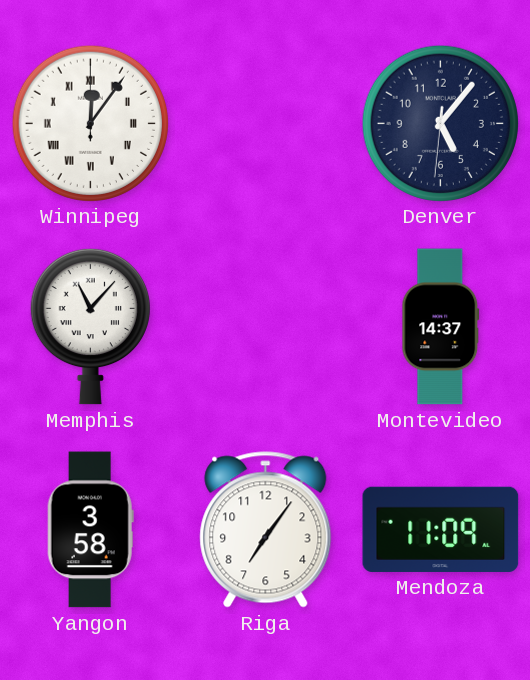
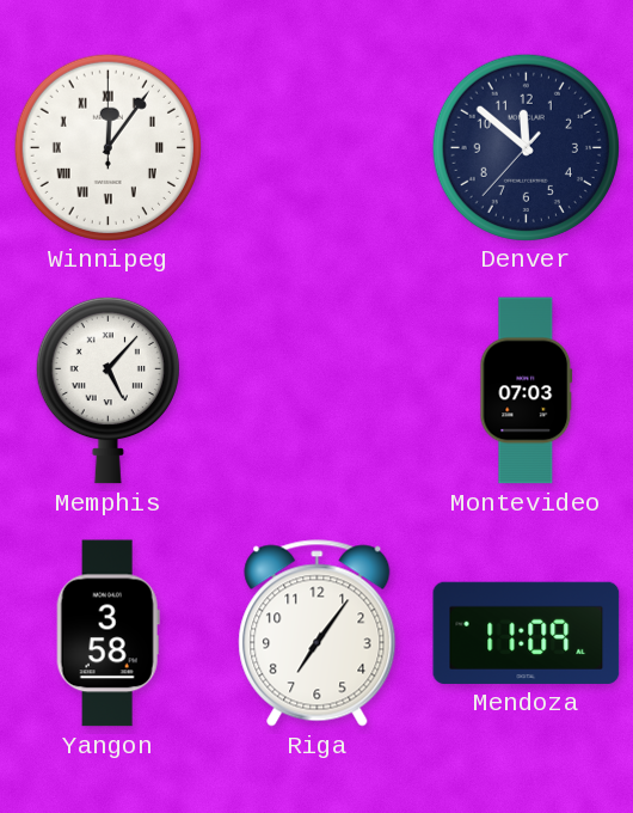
Denver: 5:06 -> 11:51
Memphis: 11:07 -> 5:07
Montevideo: 14:37 -> 07:03
